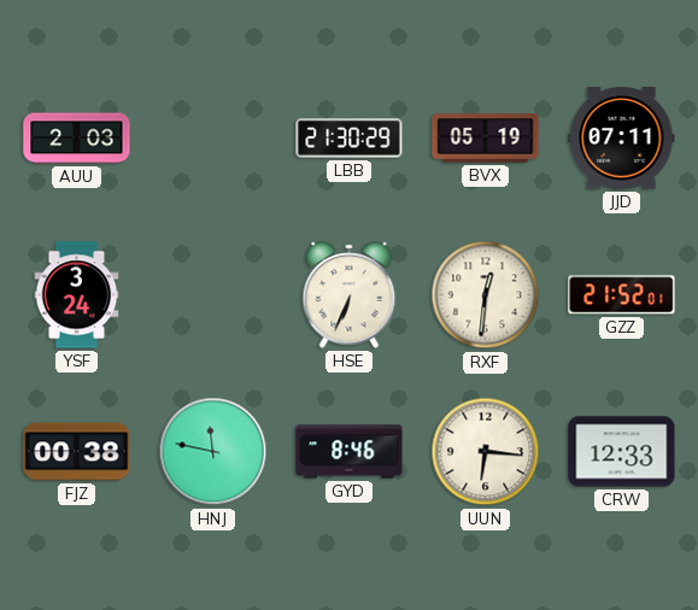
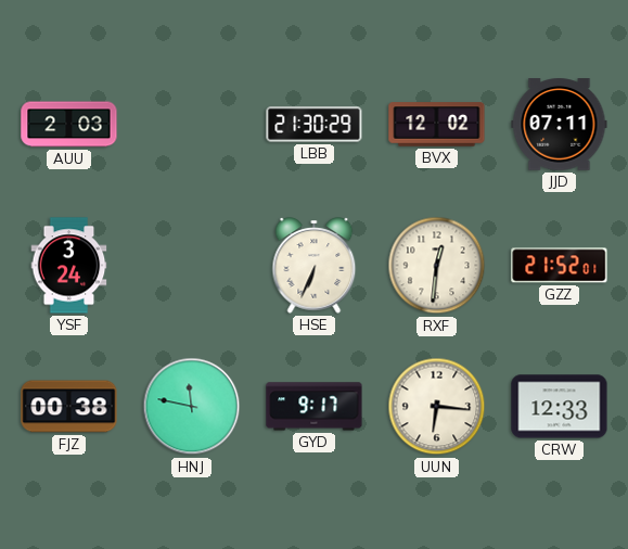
BVX: 05:19 -> 12:02
GYD: 8:46 -> 9:17
